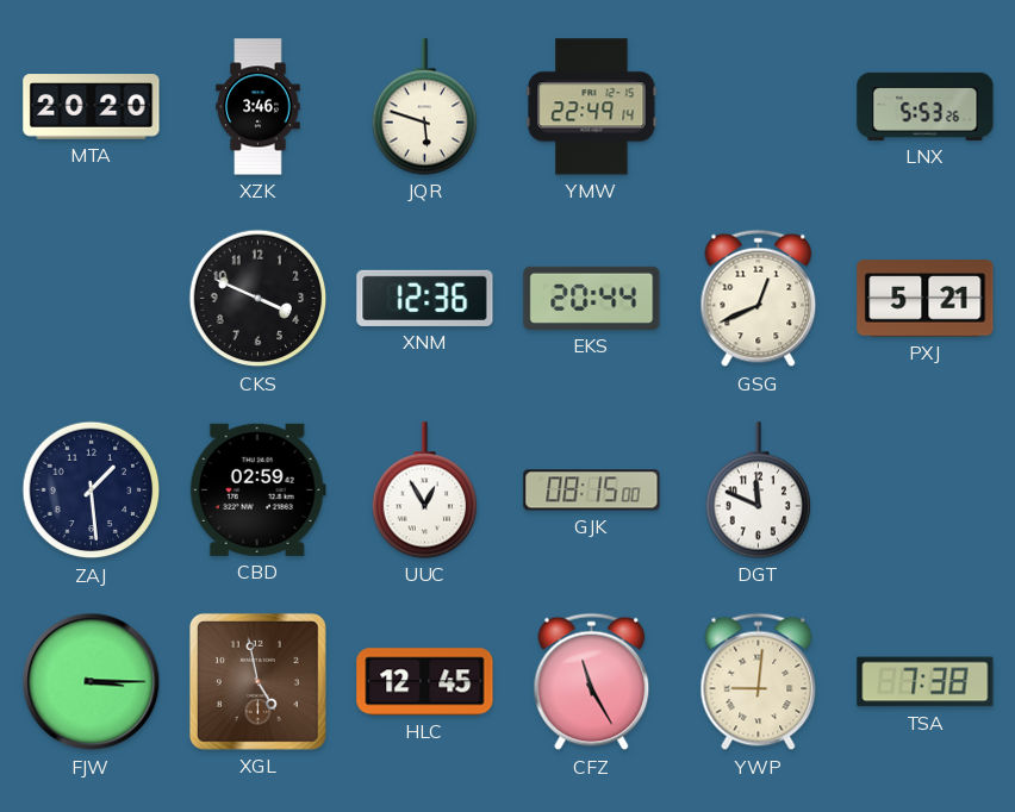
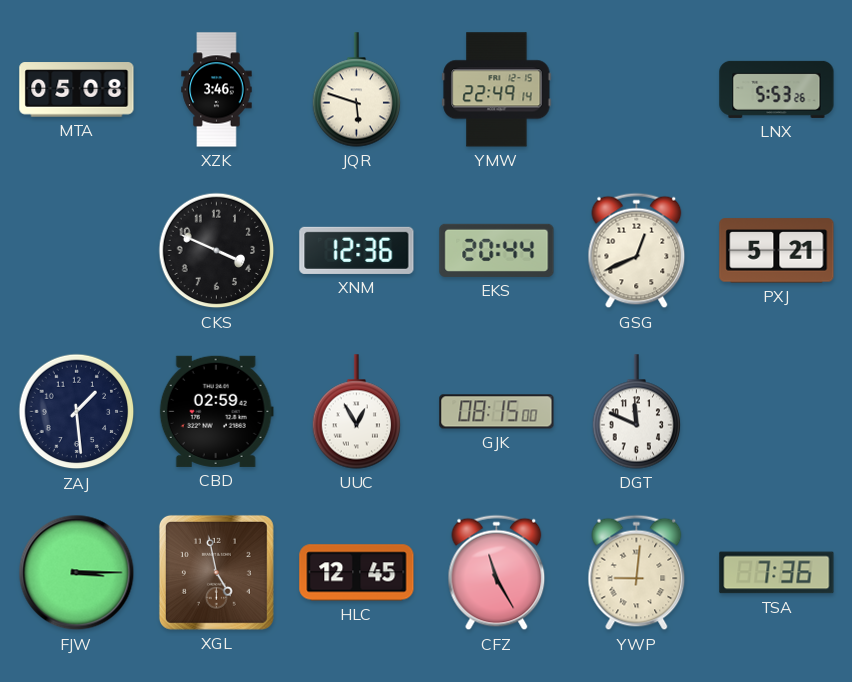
MTA: 20:20 -> 05:08
TSA: 7:38 -> 7:36
